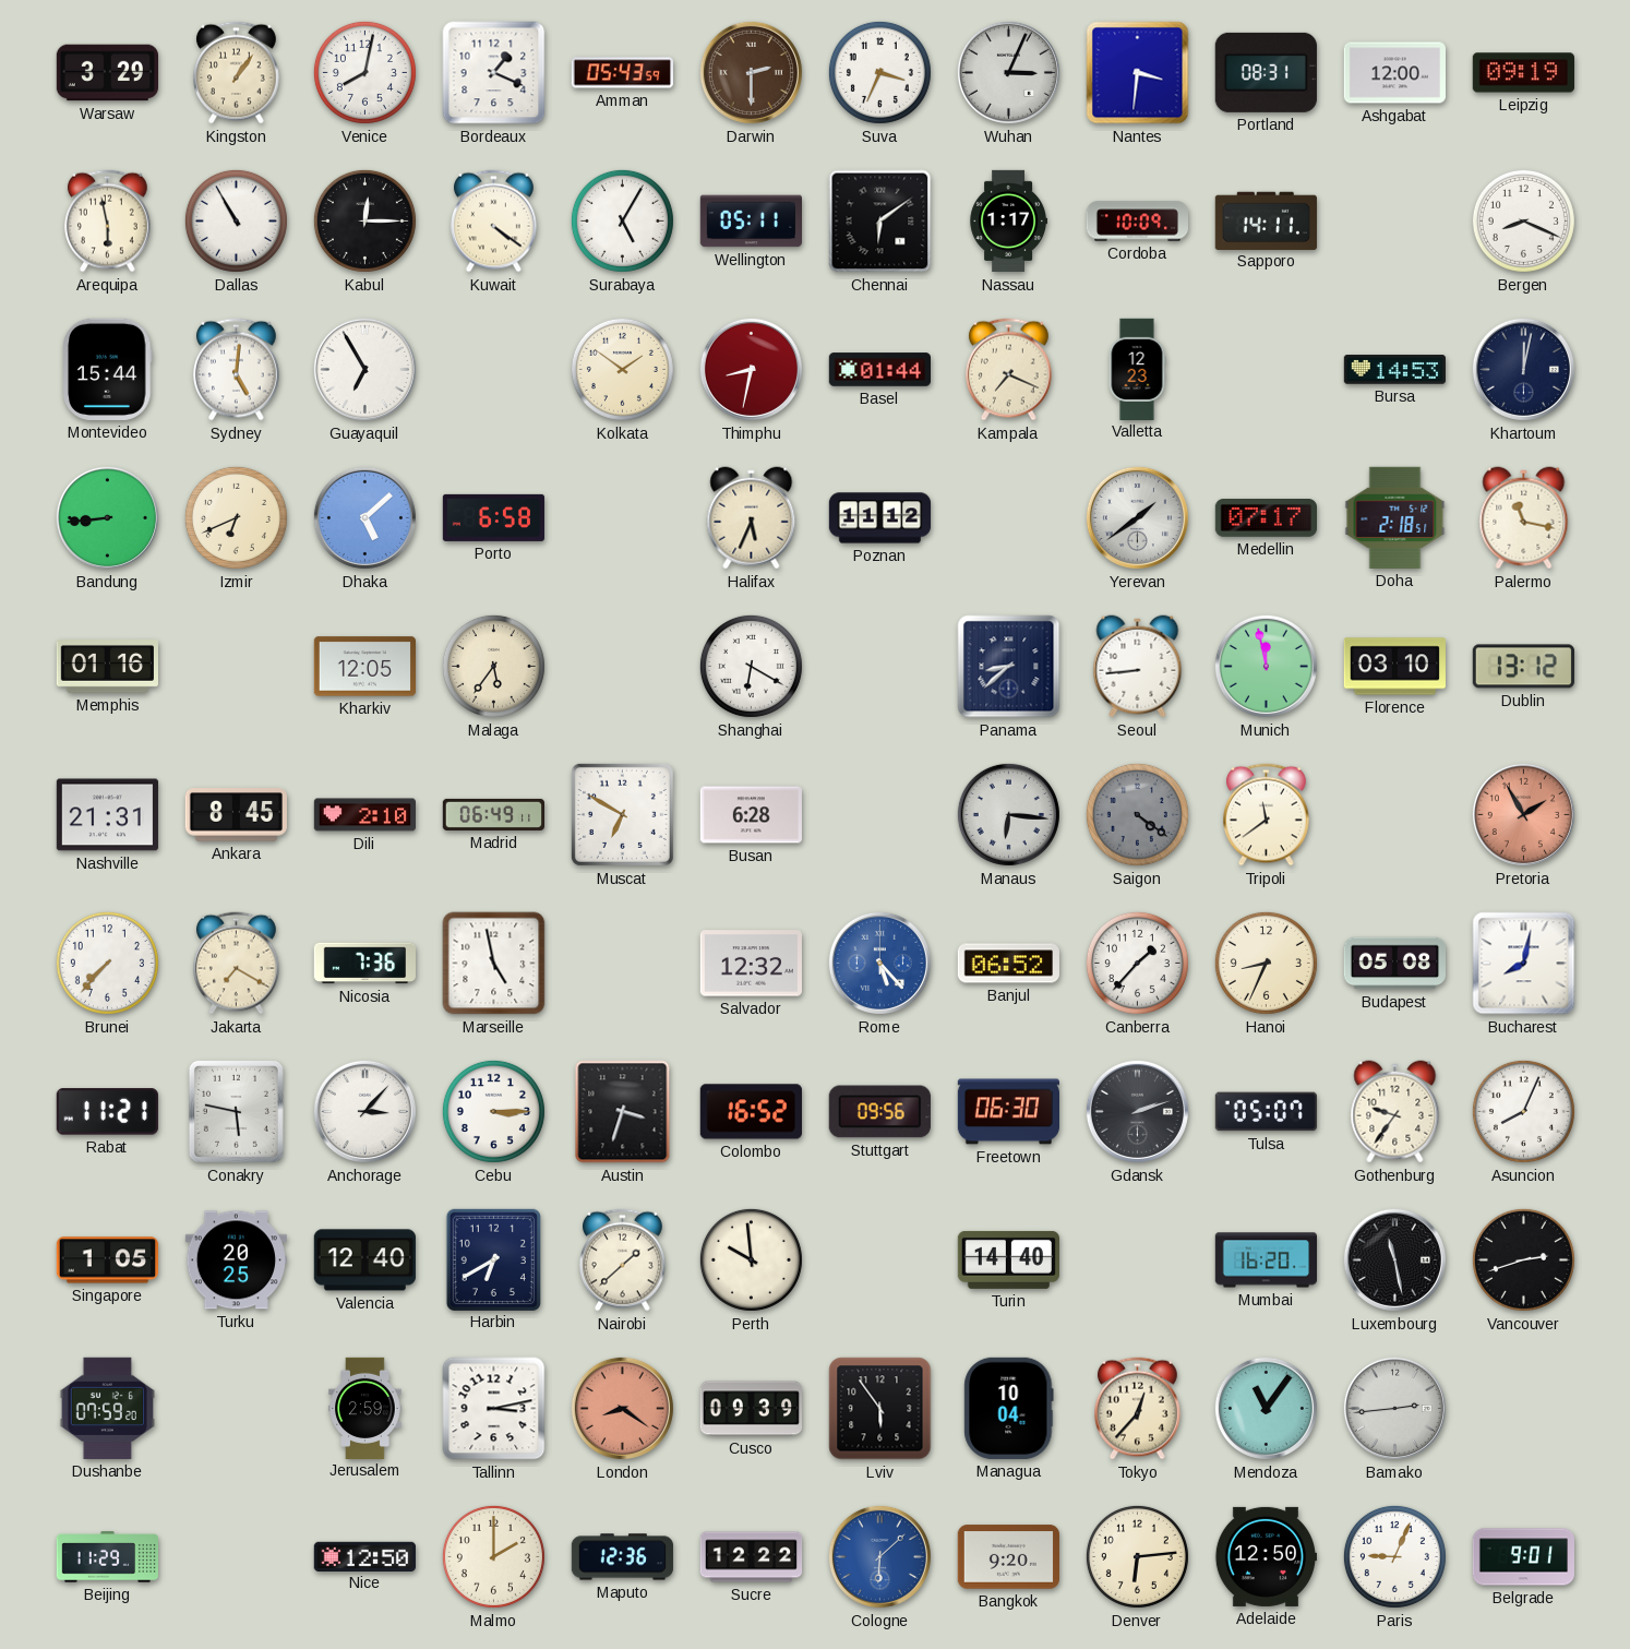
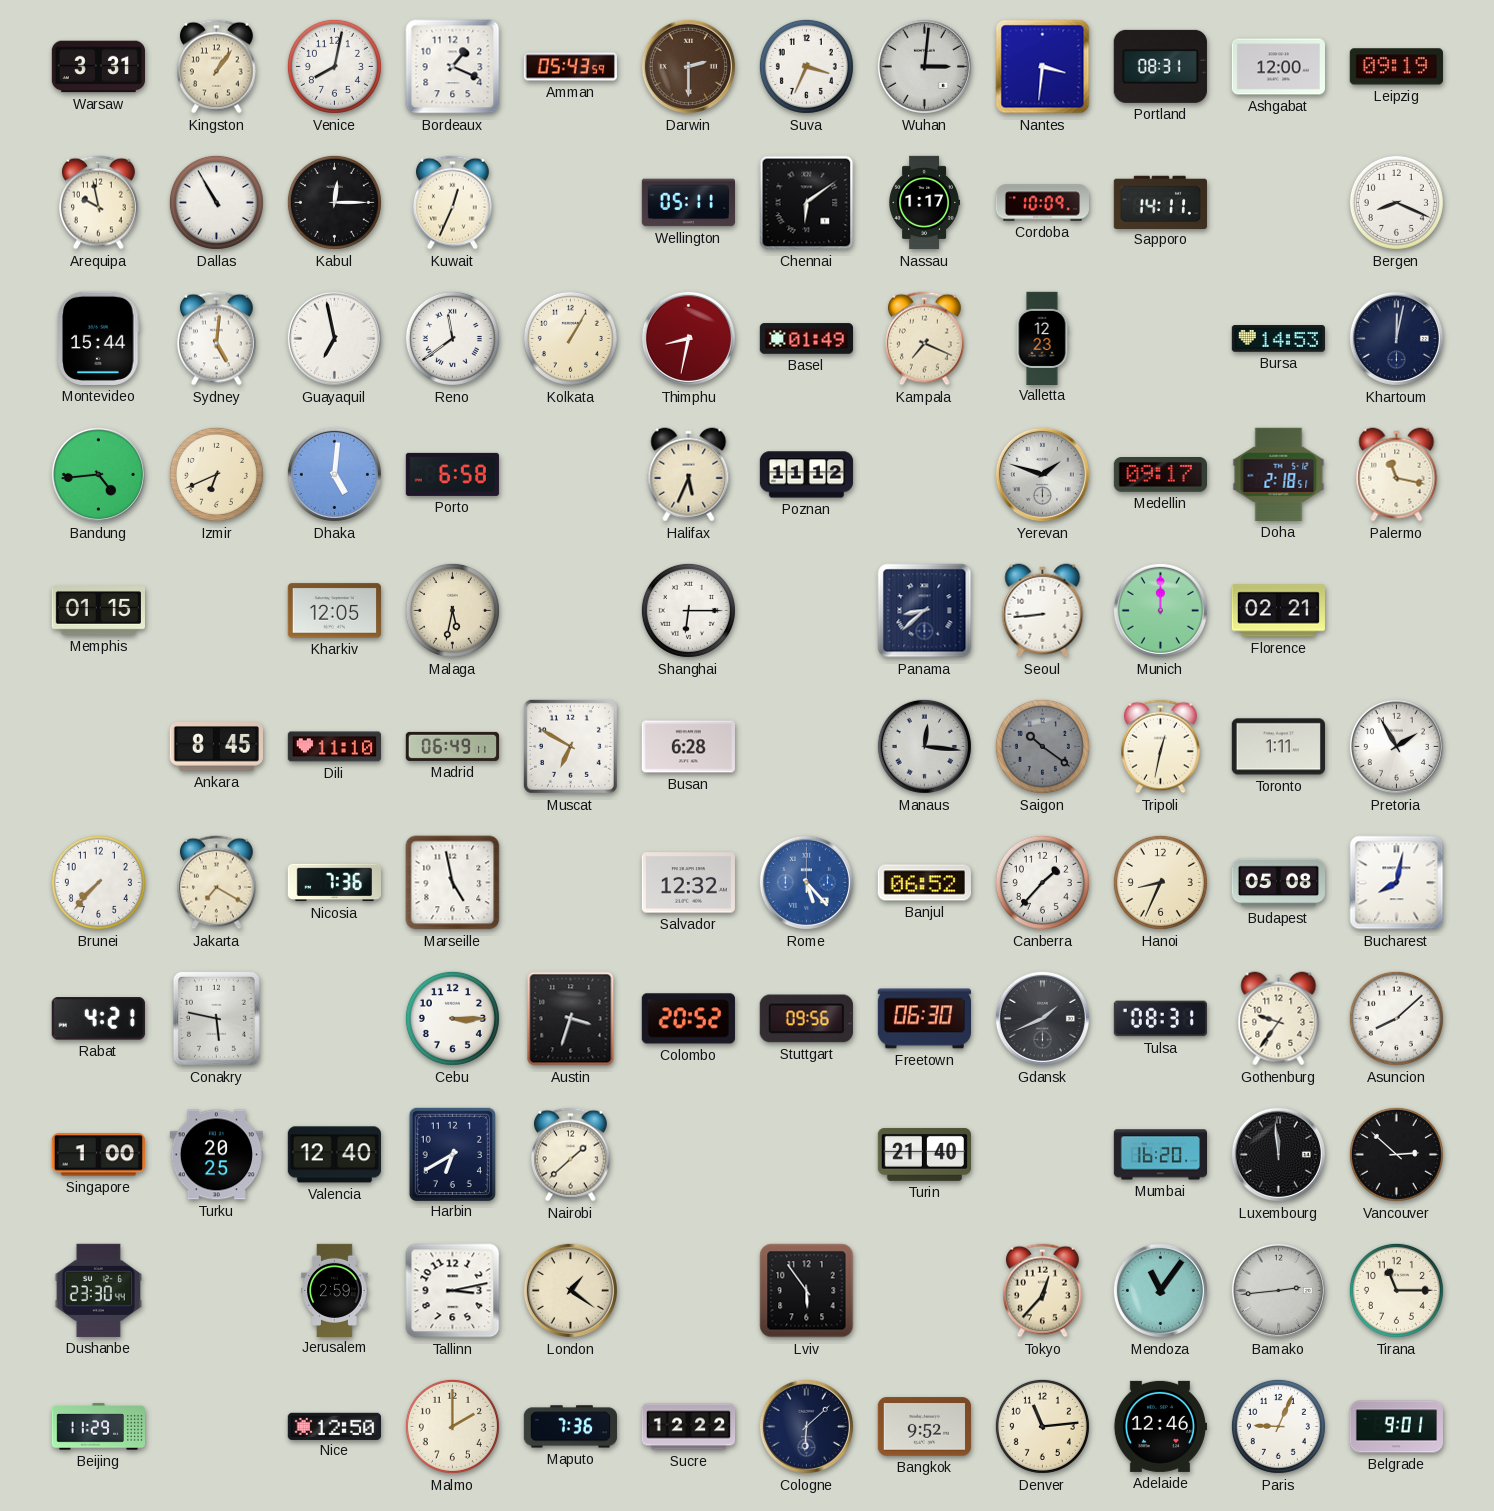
Warsaw: 3:29 -> 3:31
Wuhan: 3:04 -> 3:01
Arequipa: 5:58 -> 9:58
Kuwait: 4:21 -> 12:34
Surabaya: 5:05 -> none
Guayaquil: 6:55 -> 6:58
Reno: none -> 11:39
Kolkata: 1:51 -> 1:05
Basel: 01:44 -> 01:49
Bandung: 8:44 -> 4:44
Dhaka: 5:08 -> 5:01
Yerevan: 1:39 -> 1:48
Medellin: 07:17 -> 09:17
Memphis: 01:16 -> 01:15
Malaga: 5:36 -> 5:32
Shanghai: 6:20 -> 6:15
Munich: 11:58 -> 12:00
Florence: 03:10 -> 02:21
Dublin: 13:12 -> none
Nashville: 21:31 -> none
Dili: 2:10 -> 11:10
Manaus: 6:16 -> 12:16
Saigon: 4:21 -> 10:21
Tripoli: 11:39 -> 12:32
Toronto: none -> 1:11
Pretoria dial: salmon -> white
Rabat: 11:21 -> 4:21
Anchorage: 3:07 -> none
Colombo: 16:52 -> 20:52
Gdansk: 2:12 -> 1:41
Tulsa: 05:07 -> 08:31
Asuncion: 8:04 -> 8:08
Singapore: 1:05 -> 1:00
Perth: 9:59 -> none
Turin: 14:40 -> 21:40
Luxembourg: 11:28 -> 11:59
Vancouver: 2:42 -> 2:52
Dushanbe: 07:59 -> 23:30
London: 8:21 -> 1:21
London dial: salmon -> cream
Cusco: 09:39 -> none
Managua: 10:04 -> none
Tirana: none -> 11:15
Maputo: 12:36 -> 7:36
Cologne dial: blue -> navy
Bangkok: 9:20 -> 9:52
Denver: 6:14 -> 11:14
Adelaide: 12:50 -> 12:46
